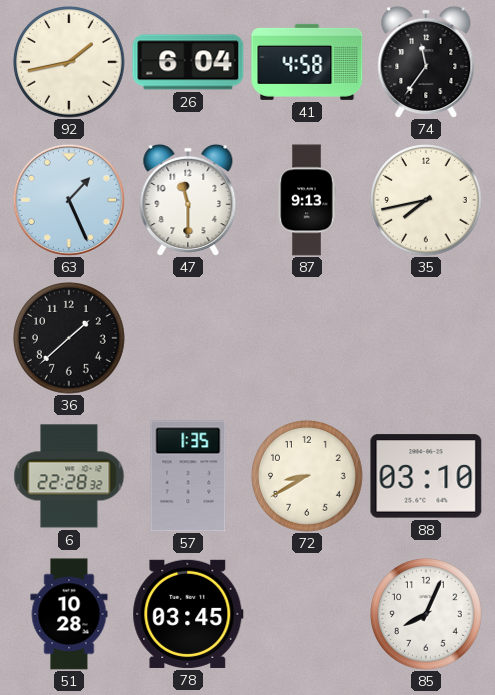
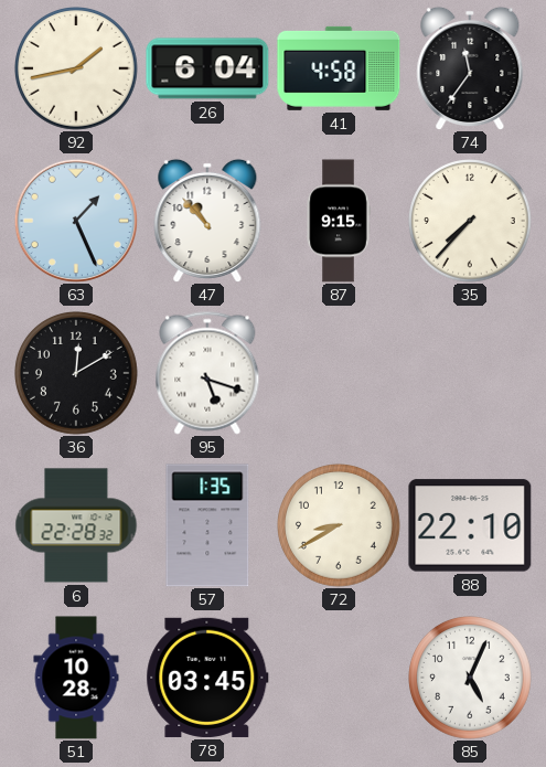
47: 11:30 -> 10:53
87: 9:13 -> 9:15
35: 7:43 -> 7:37
36: 1:38 -> 12:10
95: none -> 5:18
88: 03:10 -> 22:10
85: 8:04 -> 5:04
